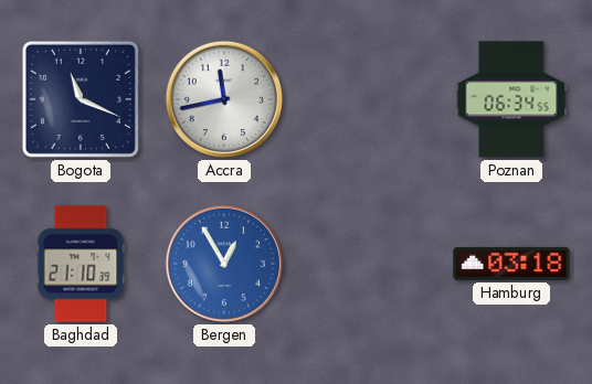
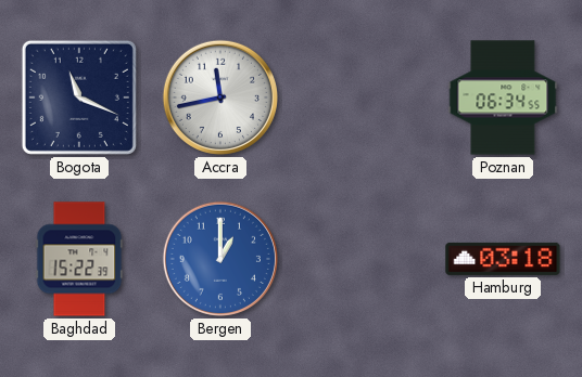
Baghdad: 21:10 -> 15:22
Bergen: 12:55 -> 1:00
